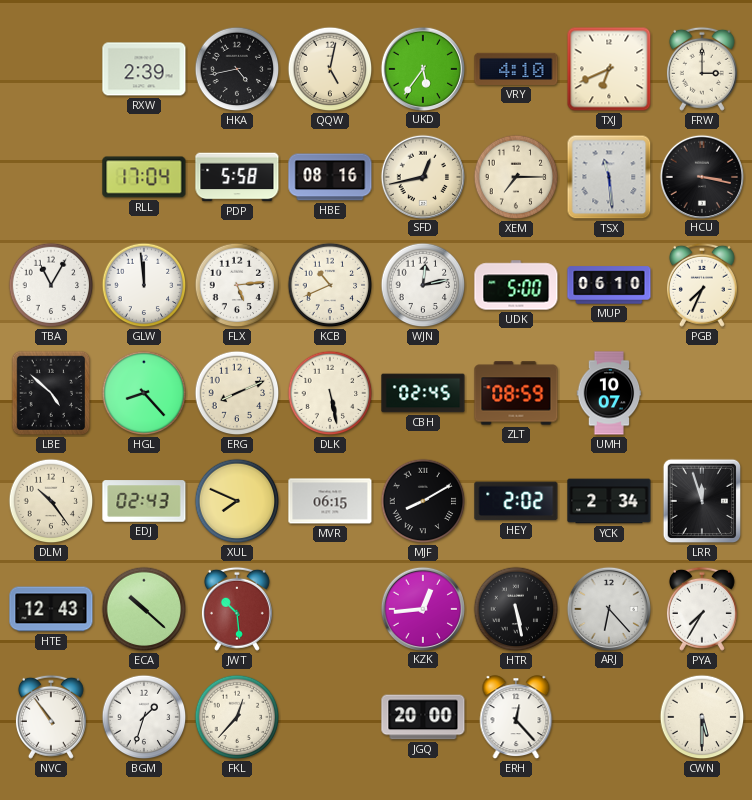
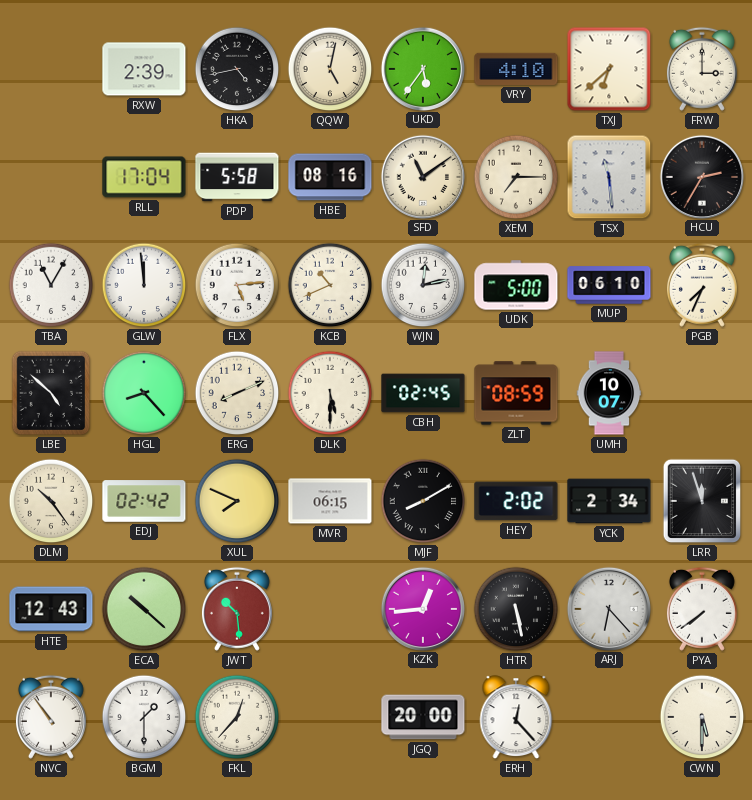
TXJ: 6:41 -> 6:38
SFD: 12:43 -> 11:09
HCU: 3:17 -> 2:35
DLK: 5:28 -> 5:30
EDJ: 02:43 -> 02:42
PYA: 7:35 -> 7:39
BGM: 1:33 -> 1:30
